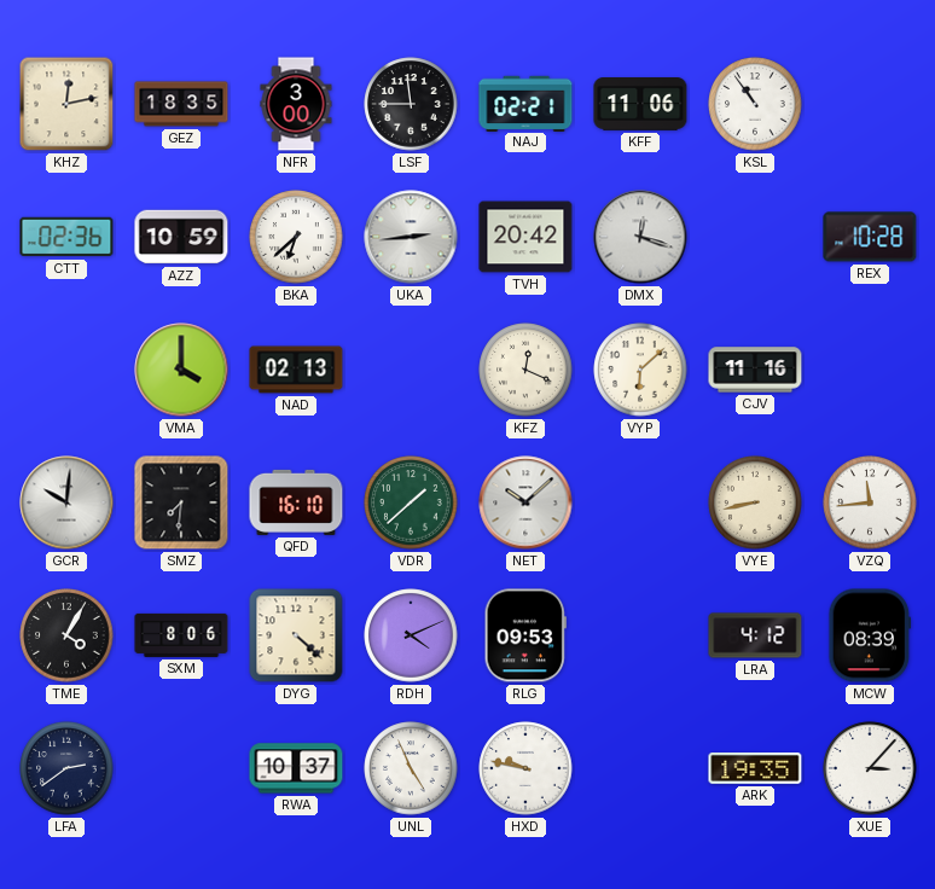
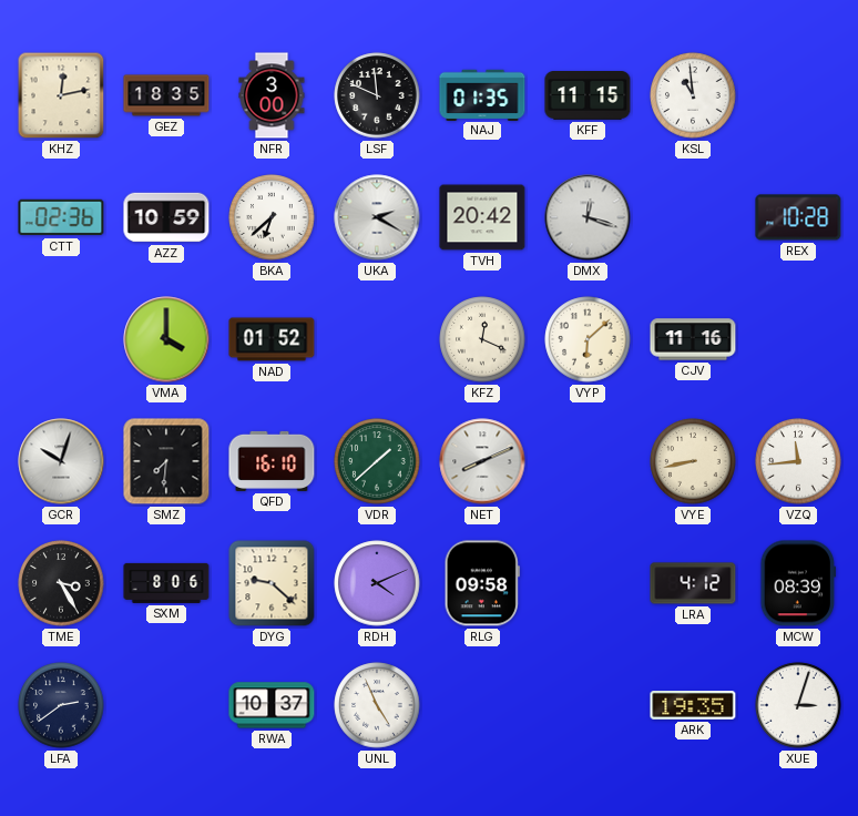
LSF: 11:45 -> 11:49
NAJ: 02:21 -> 01:35
KFF: 11:06 -> 11:15
KSL: 10:54 -> 10:59
UKA: 2:44 -> 2:20
NAD: 02:13 -> 01:52
GCR: 10:01 -> 10:03
NET: 10:08 -> 8:11
TME: 4:05 -> 3:25
DYG: 4:22 -> 9:22
RLG: 09:53 -> 09:58
HXD: 9:47 -> none
XUE: 3:07 -> 3:03
